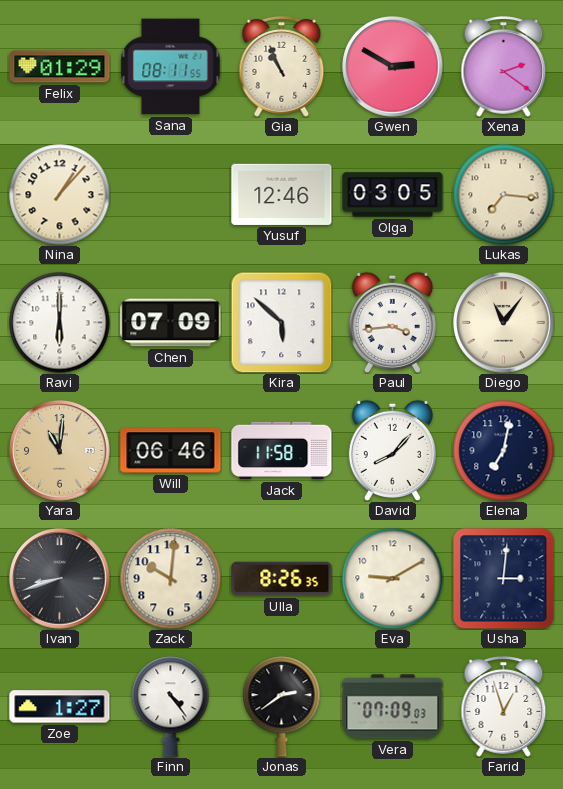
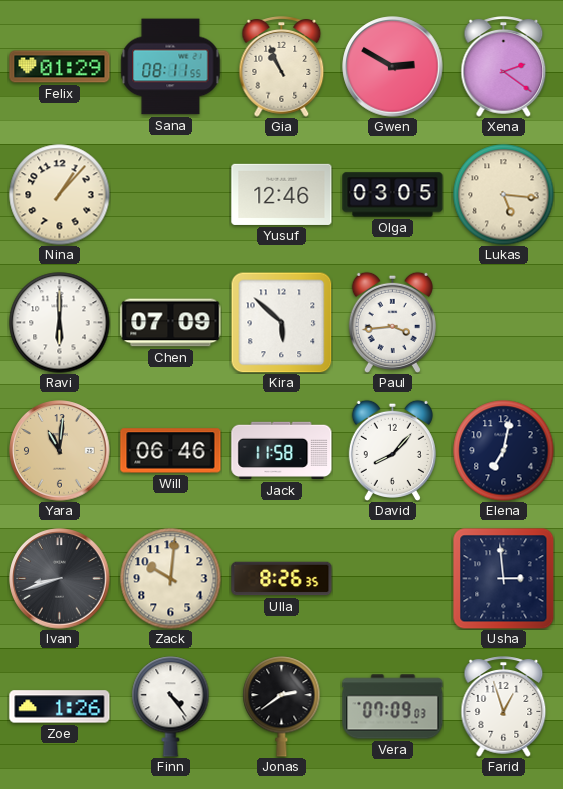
Lukas: 7:16 -> 5:16
Diego: 11:06 -> none
Eva: 9:10 -> none
Usha: 3:01 -> 2:59
Zoe: 1:27 -> 1:26
